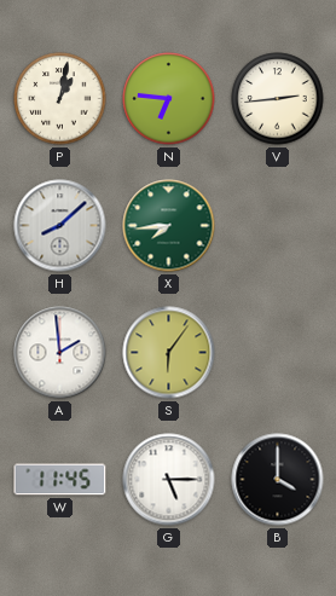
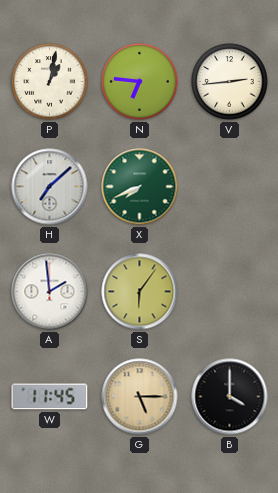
H: 8:08 -> 7:08
X: 7:44 -> 7:41
G dial: white -> champagne
